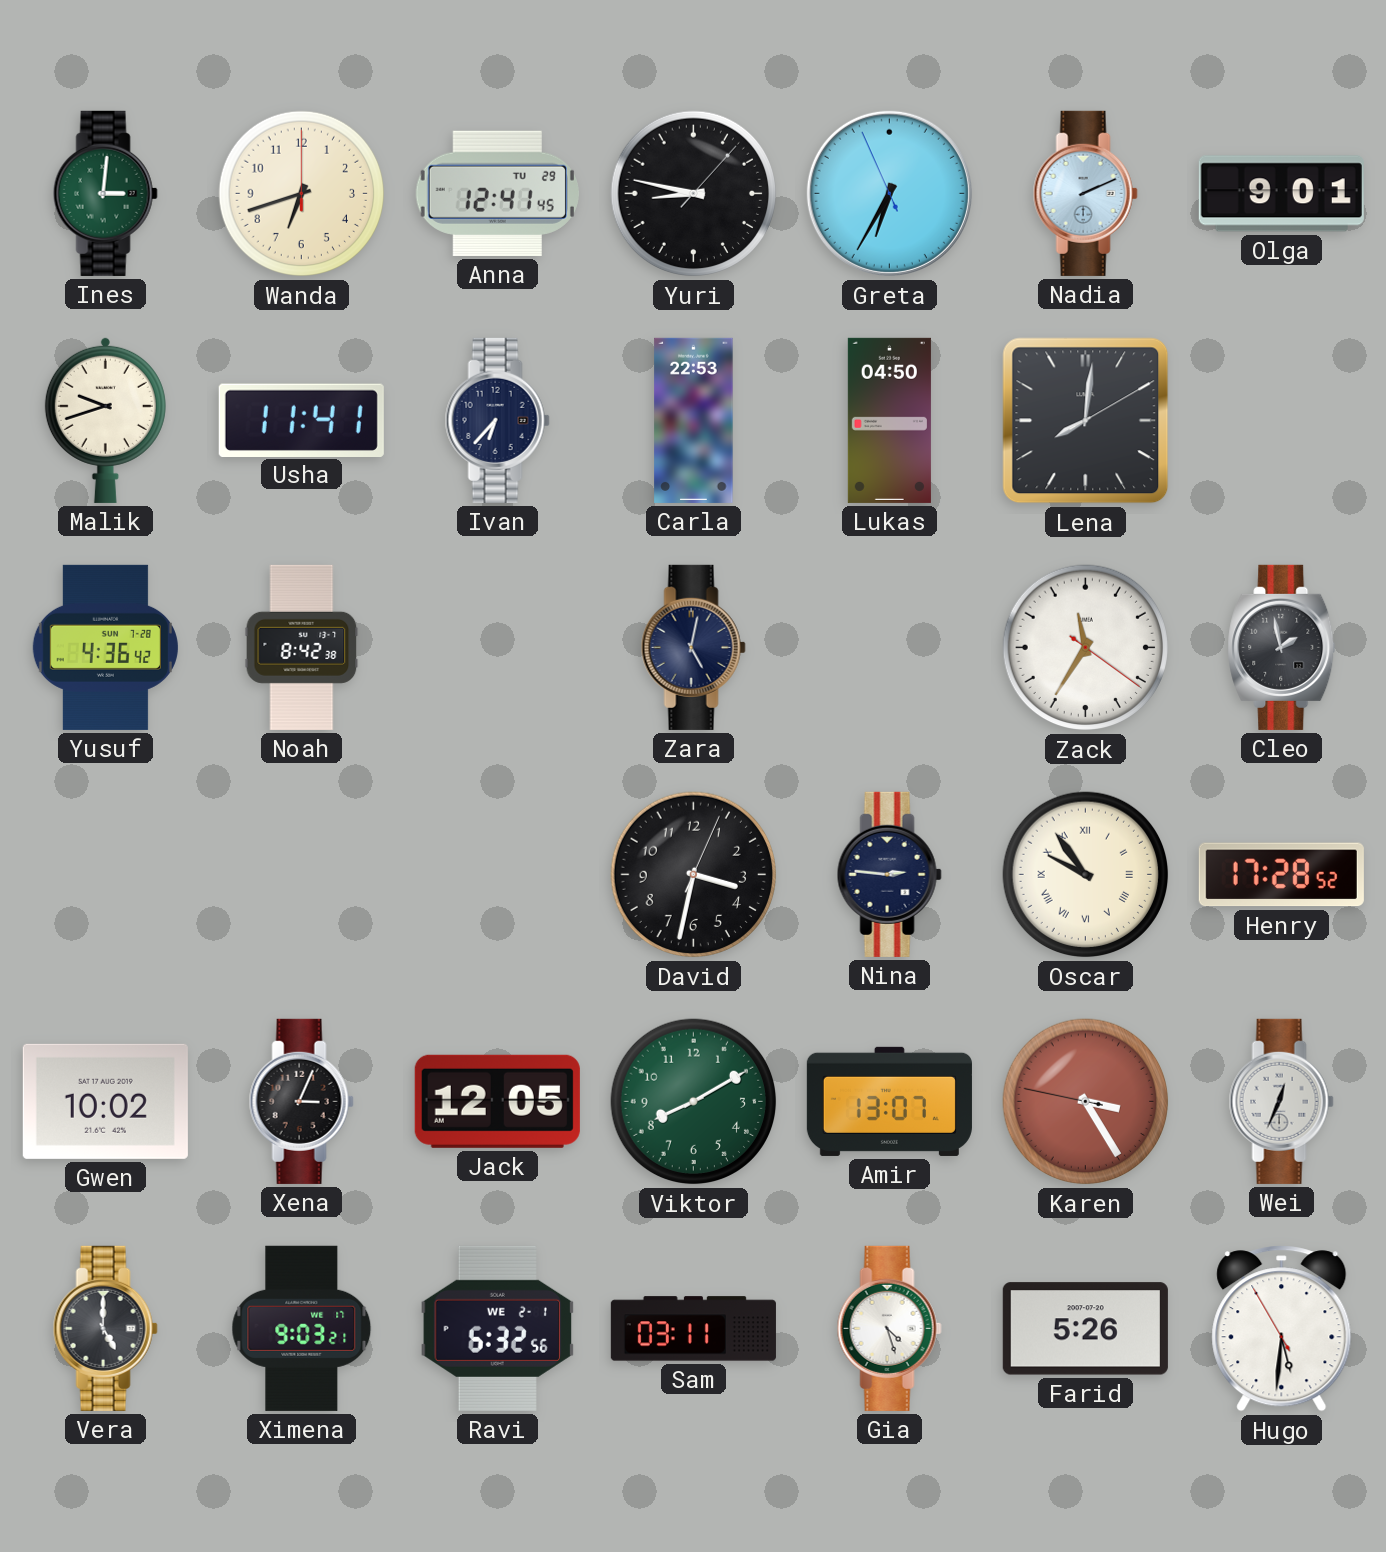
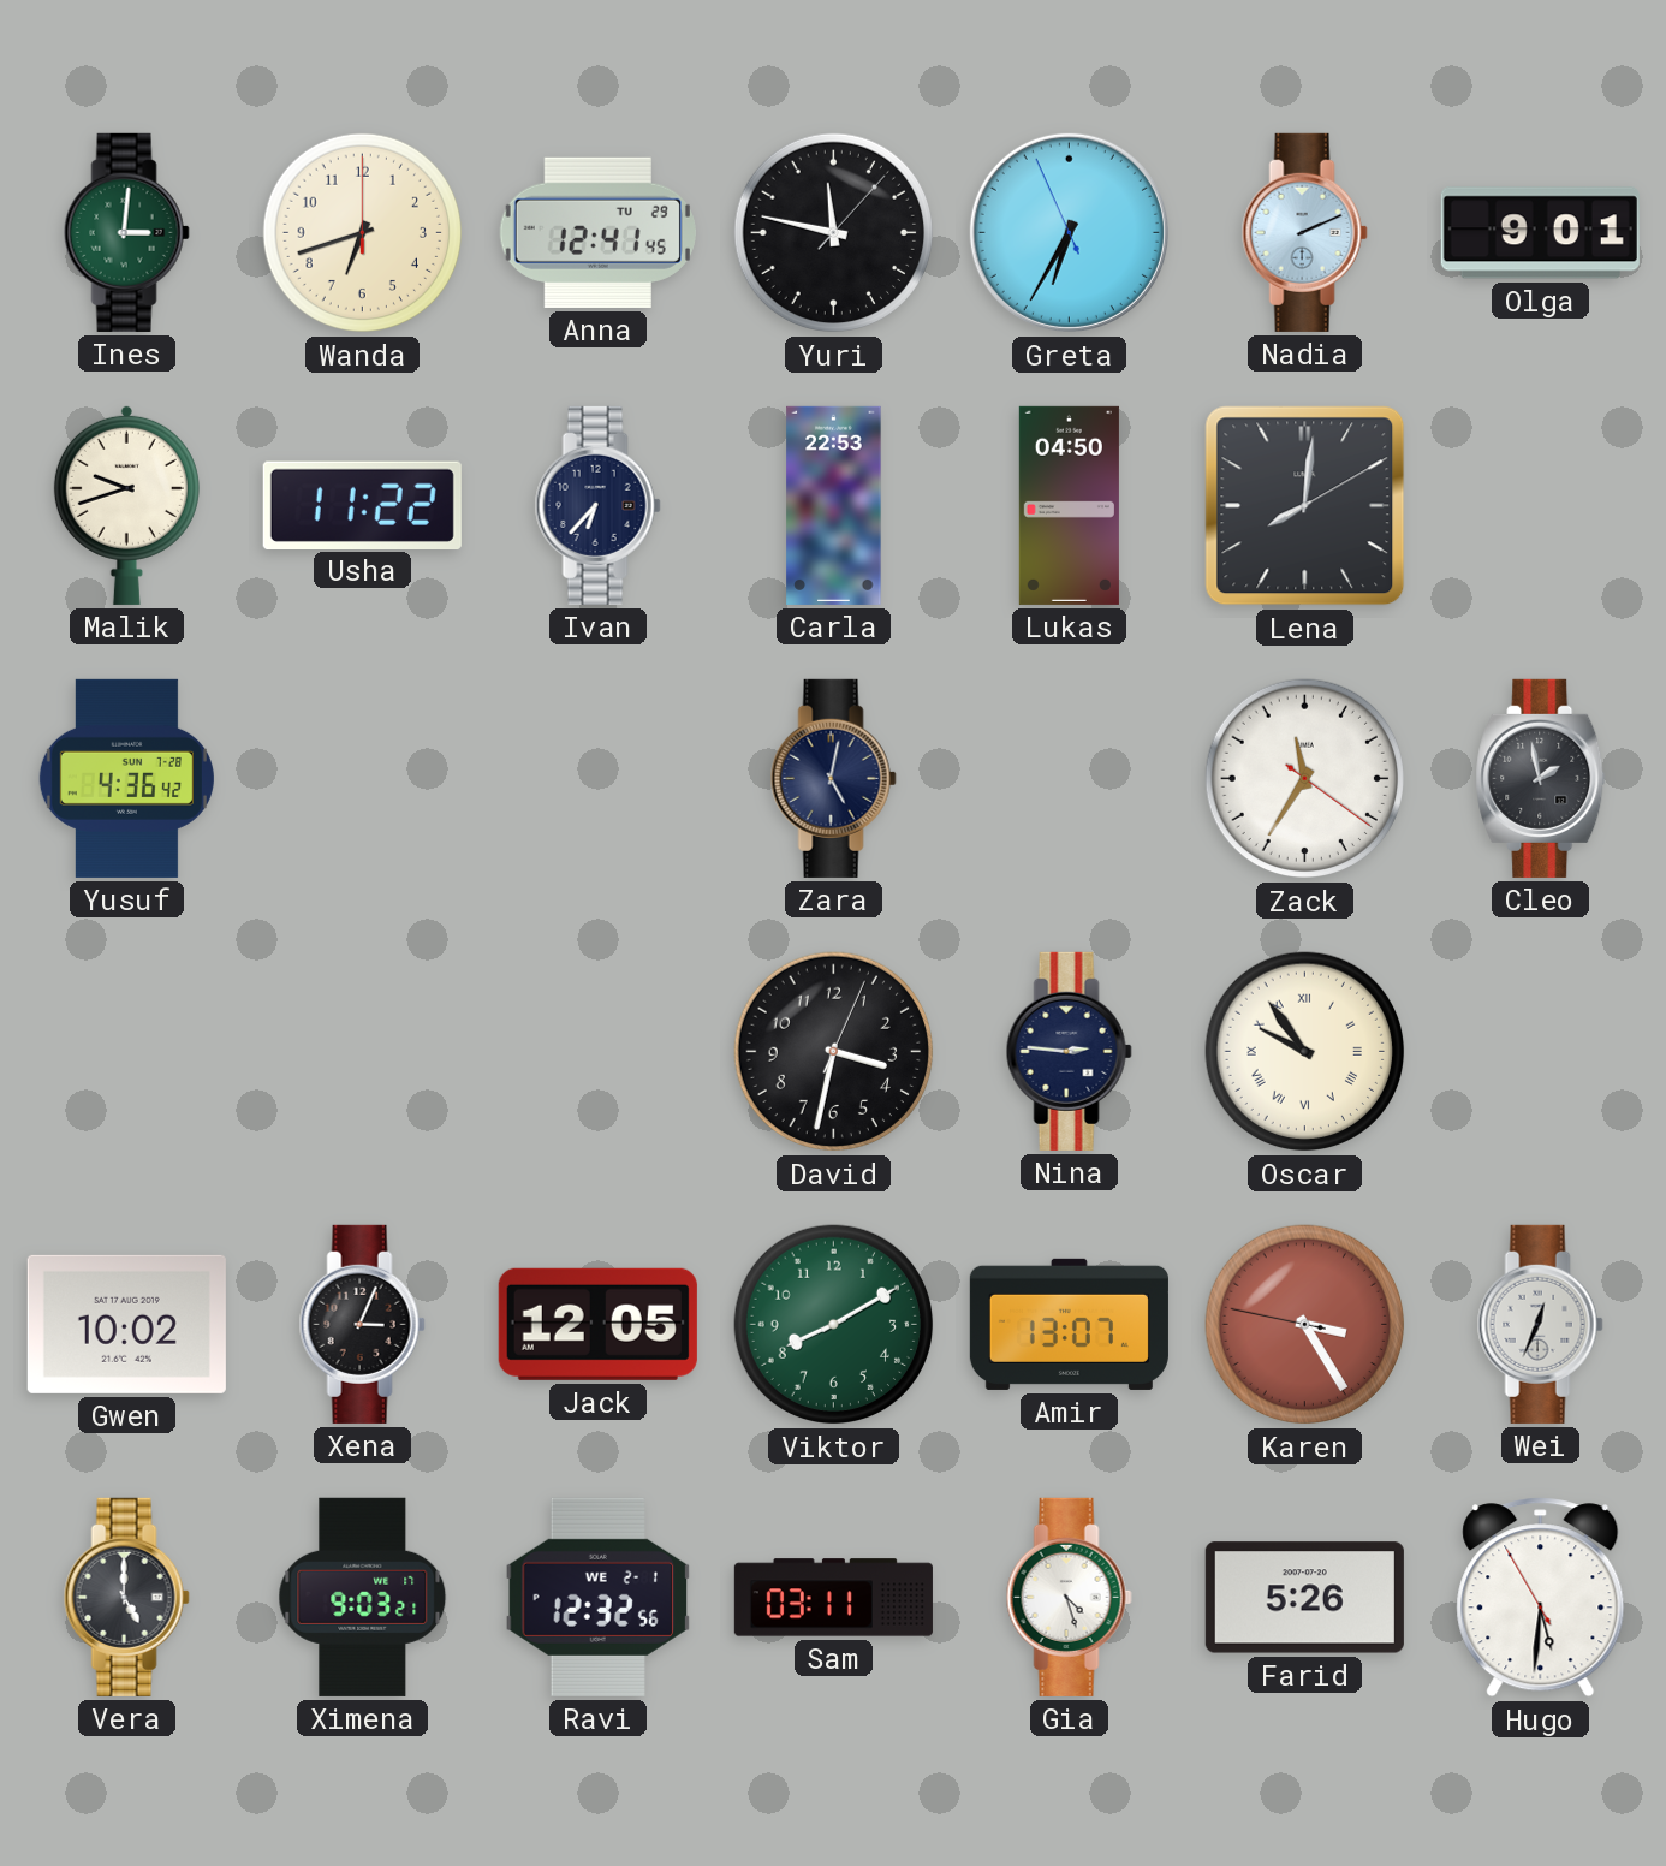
Yuri: 8:47 -> 11:47
Usha: 11:41 -> 11:22
Noah: 8:42 -> none
Henry: 17:28 -> none
Ravi: 6:32 -> 12:32
